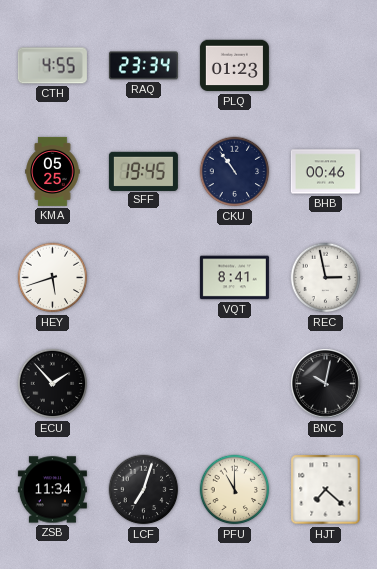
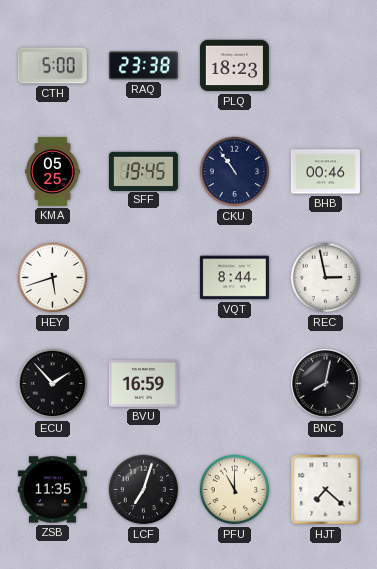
CTH: 4:55 -> 5:00
RAQ: 23:34 -> 23:38
PLQ: 01:23 -> 18:23
VQT: 8:41 -> 8:44
BVU: none -> 16:59
BNC: 10:02 -> 8:02
ZSB: 11:34 -> 11:35
